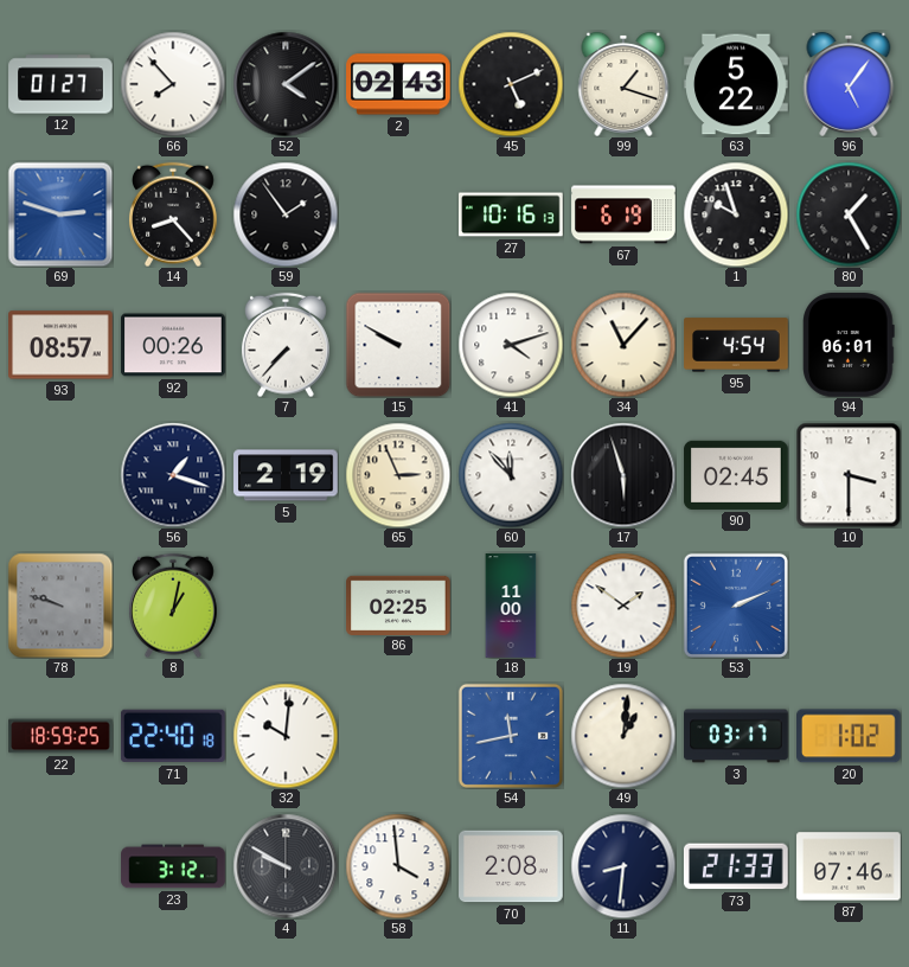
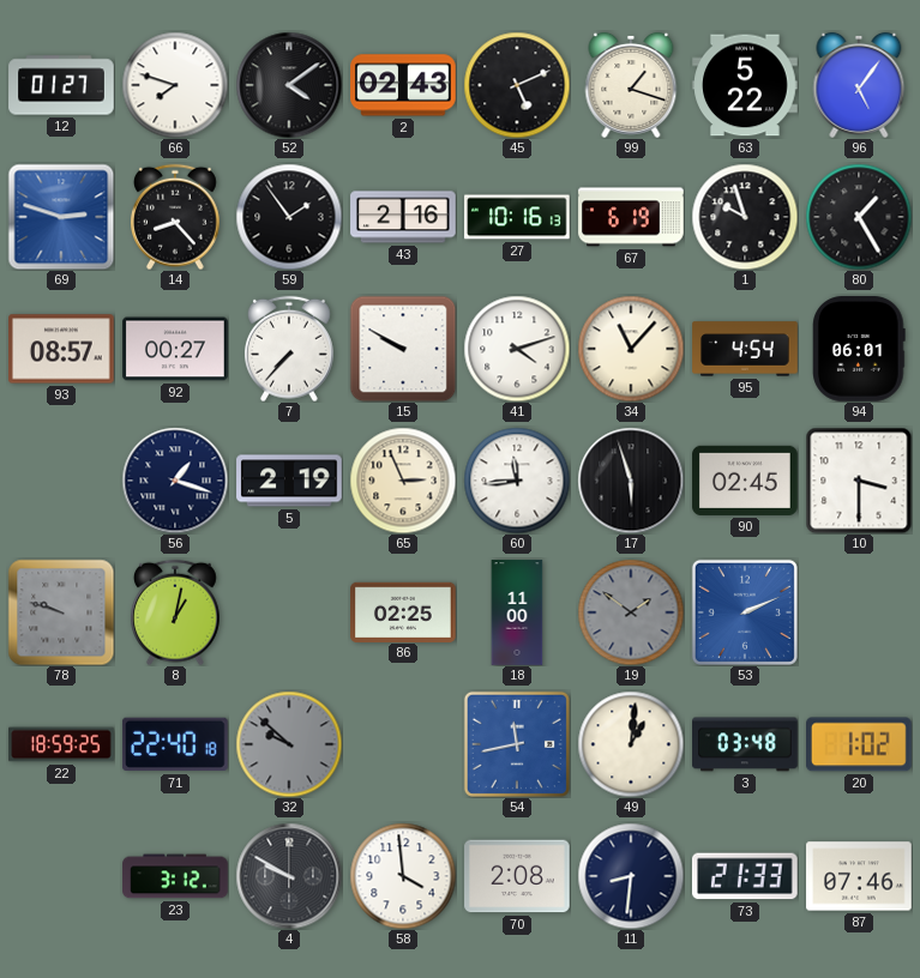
66: 7:53 -> 7:48
43: none -> 2:16
92: 00:26 -> 00:27
60: 11:53 -> 11:44
19 dial: white -> grey
32: 10:01 -> 9:52
32 dial: white -> grey
3: 03:17 -> 03:48
